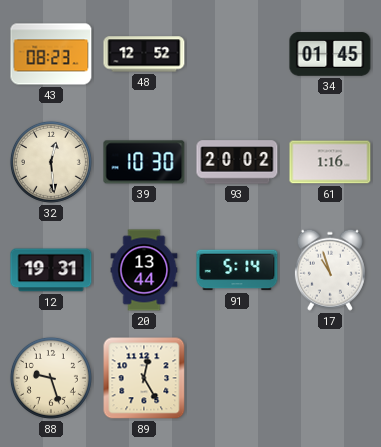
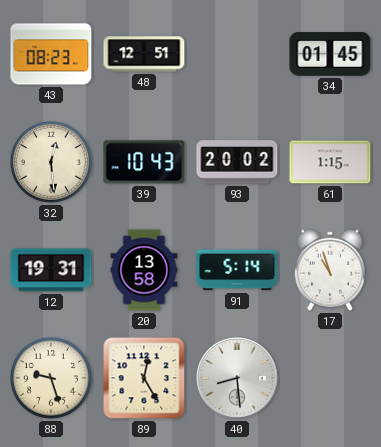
48: 12:52 -> 12:51
39: 10:30 -> 10:43
61: 1:16 -> 1:15
20: 13:44 -> 13:58
40: none -> 8:29
